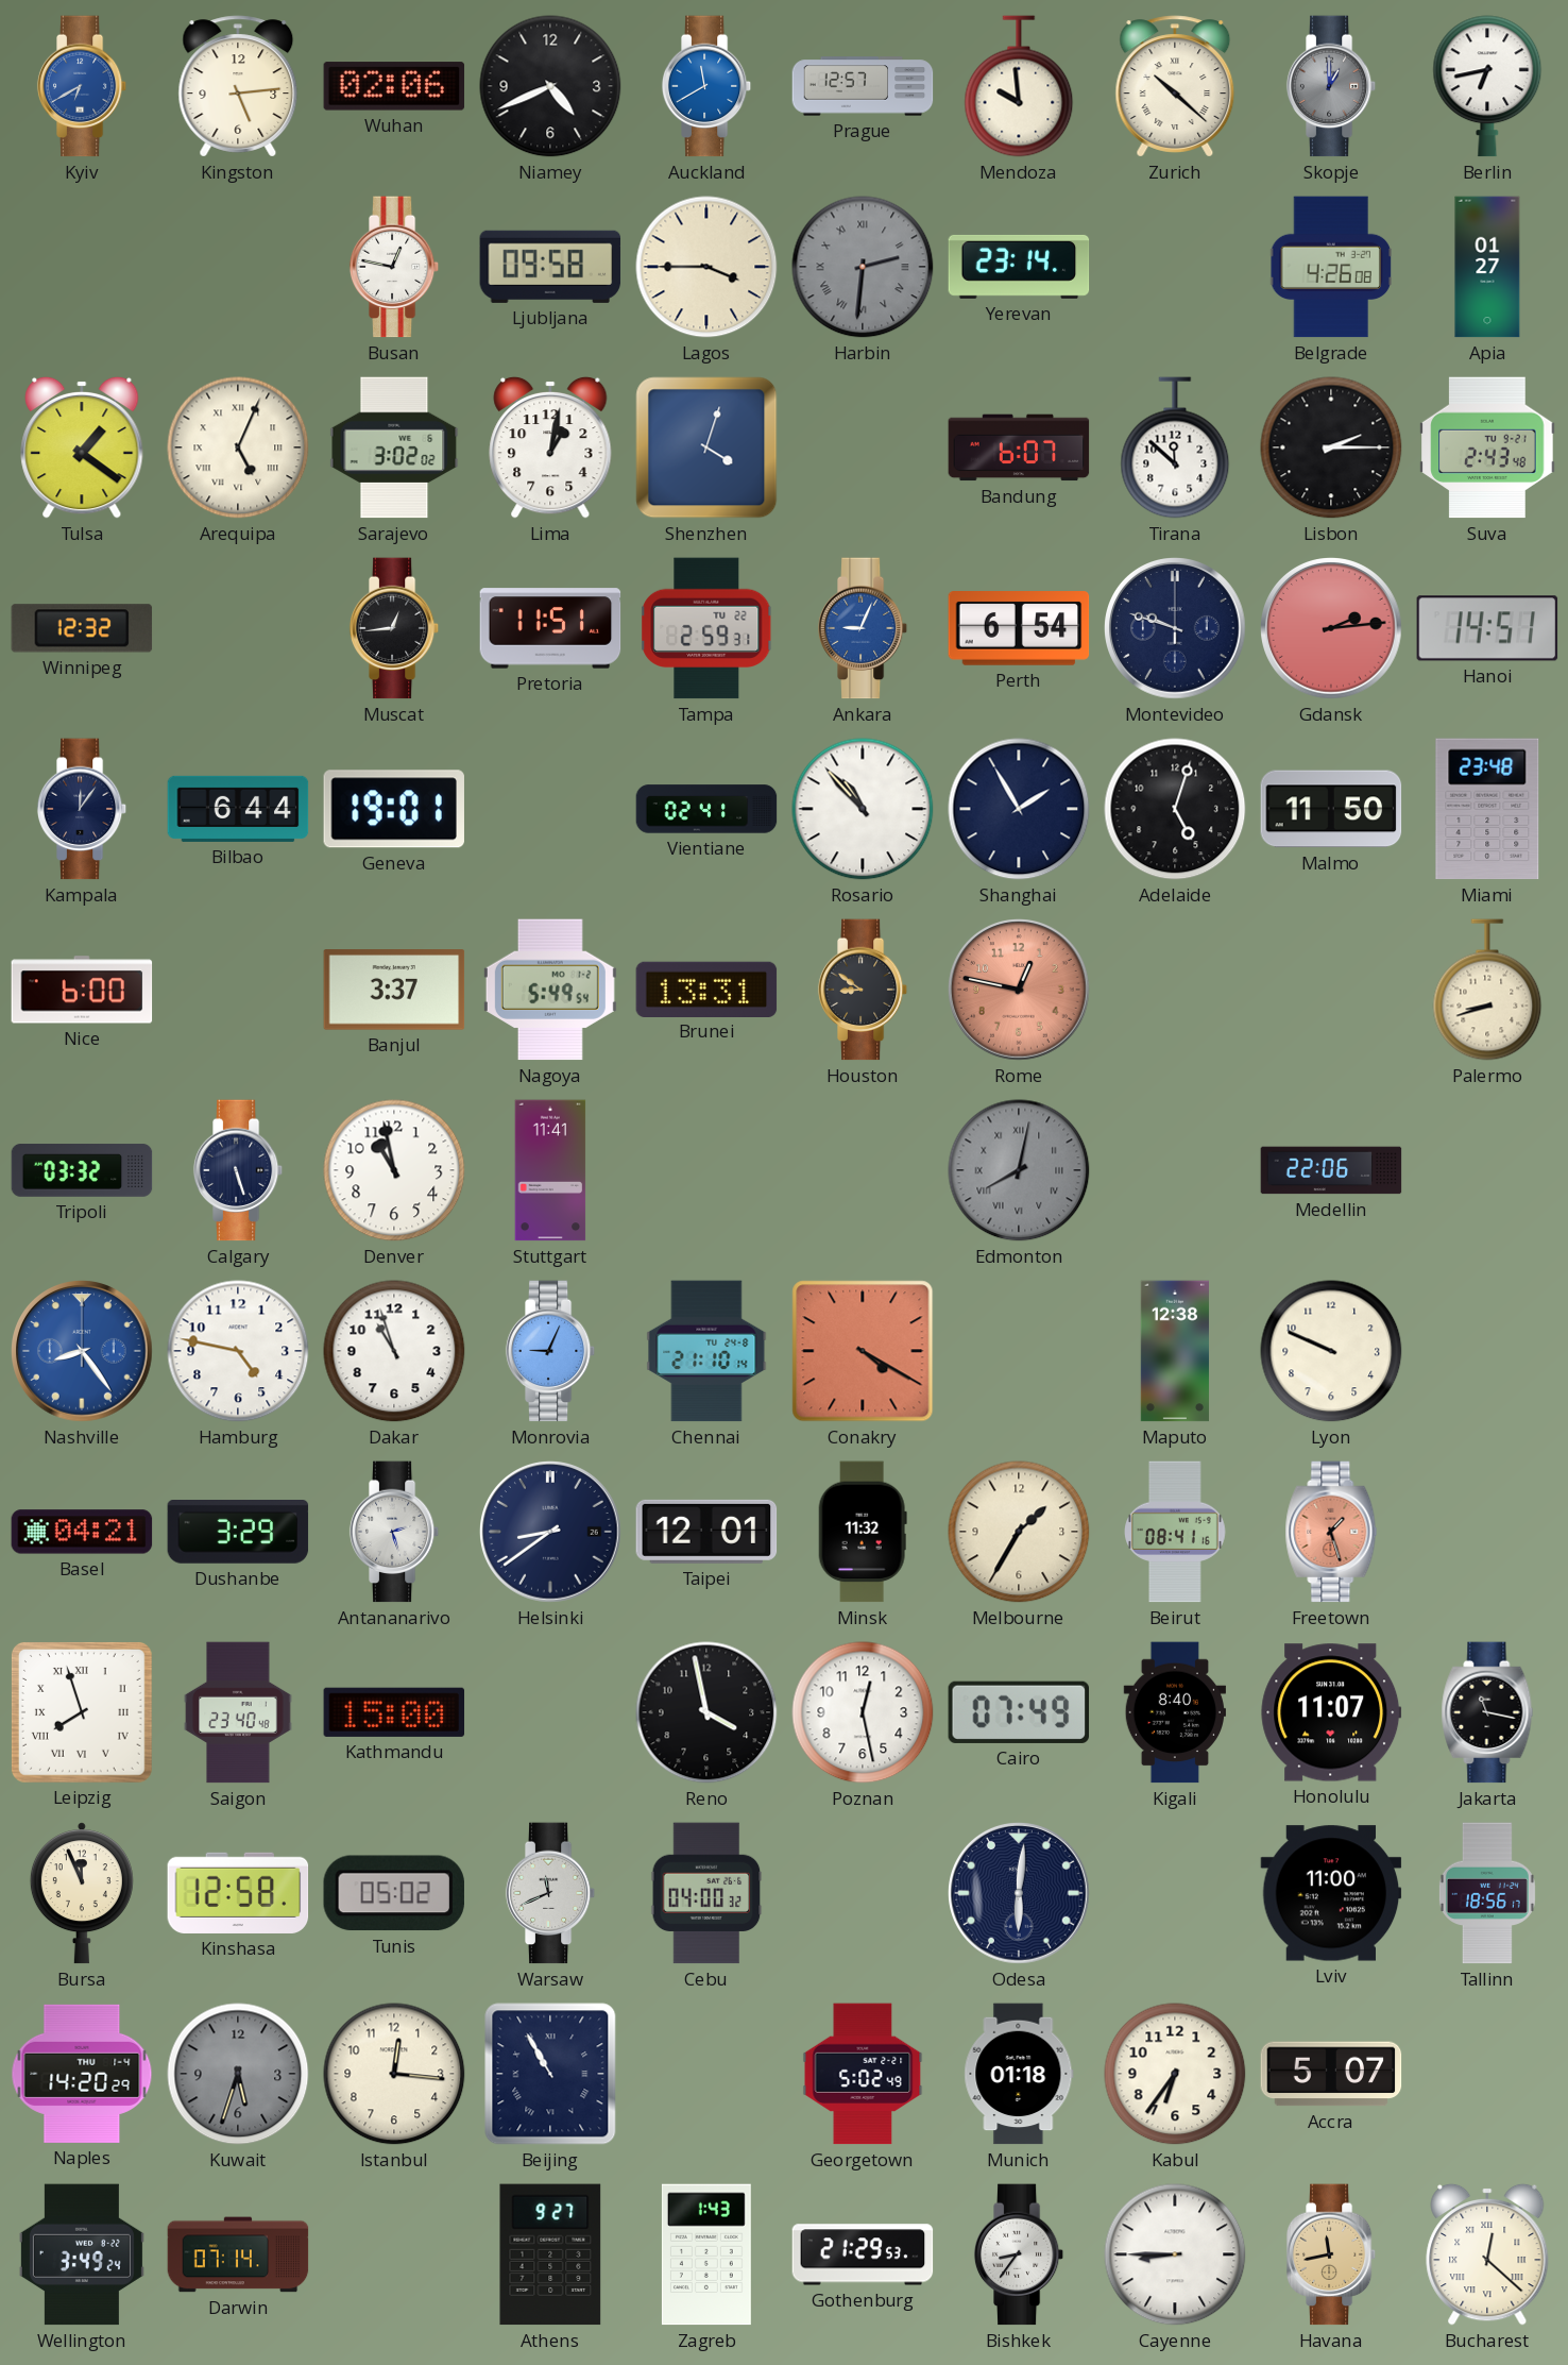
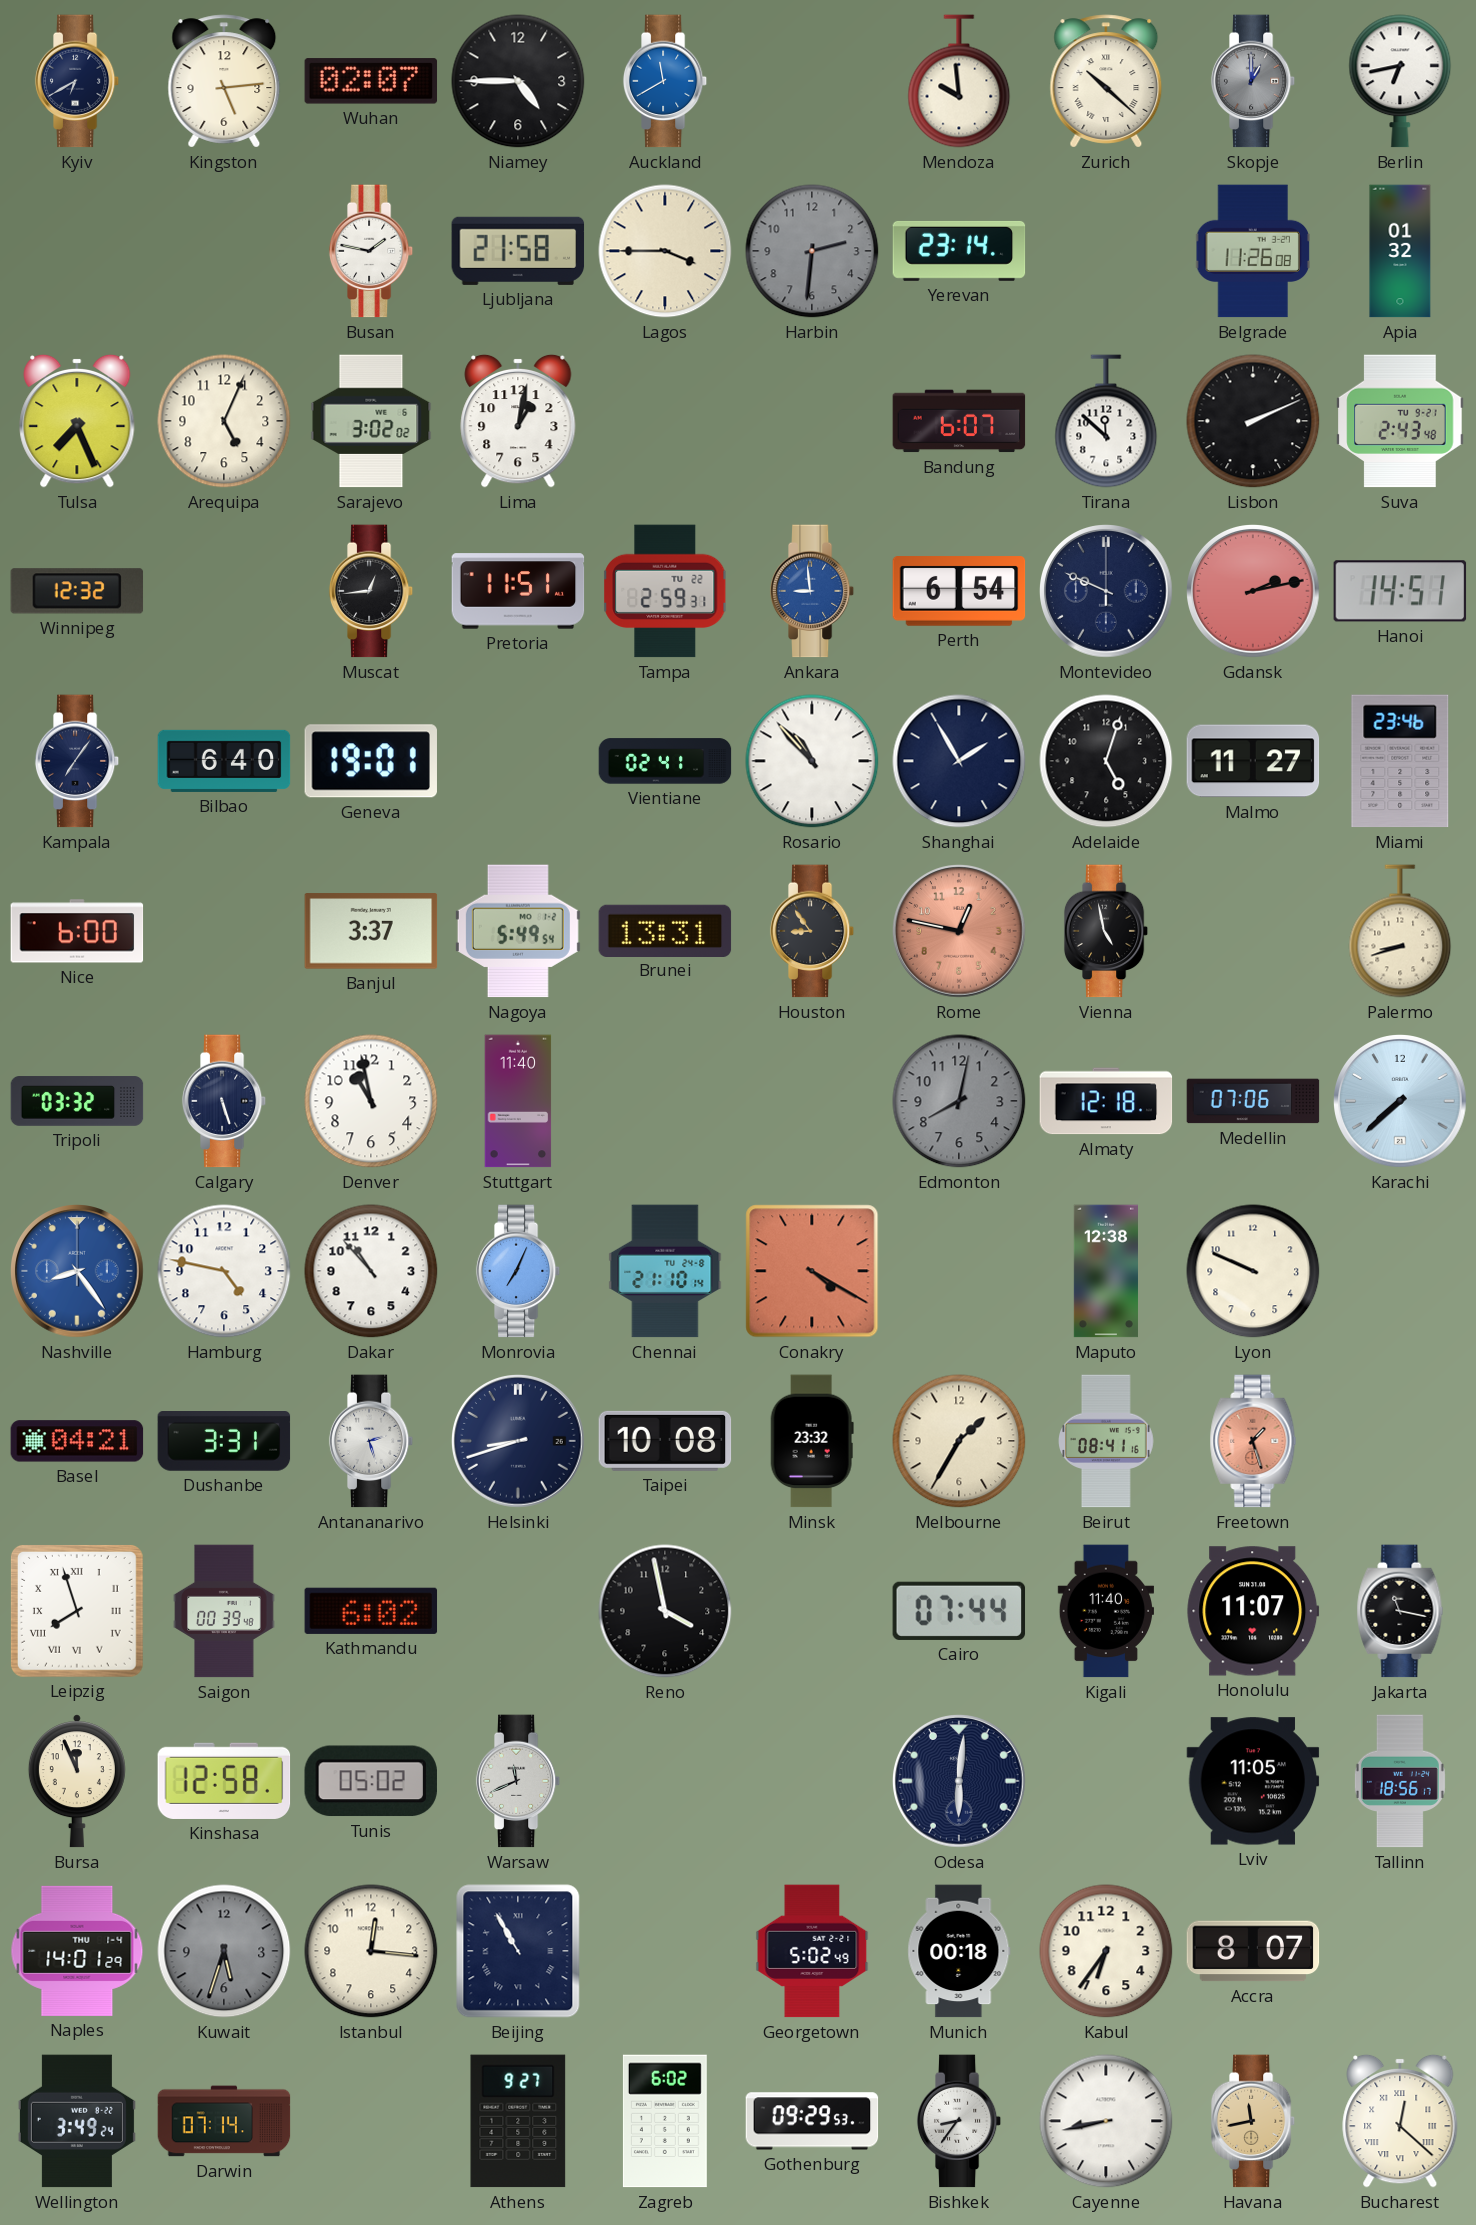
Kyiv dial: blue -> navy
Wuhan: 02:06 -> 02:07
Niamey: 4:41 -> 4:45
Prague: 12:57 -> none
Busan: 12:47 -> 1:47
Ljubljana: 09:58 -> 21:58
Harbin numerals: Roman -> Arabic
Belgrade: 4:26 -> 11:26
Apia: 01:27 -> 01:32
Tulsa: 1:21 -> 7:26
Arequipa numerals: Roman -> Arabic
Shenzhen: 4:03 -> none
Lisbon: 2:15 -> 2:11
Ankara: 9:04 -> 8:59
Montevideo: 9:48 -> 9:49
Gdansk: 2:14 -> 2:13
Kampala: 12:06 -> 7:06
Bilbao: 6:44 -> 6:40
Malmo: 11:50 -> 11:27
Miami: 23:48 -> 23:46
Houston: 8:51 -> 8:54
Vienna: none -> 4:58
Stuttgart: 11:41 -> 11:40
Edmonton numerals: Roman -> Arabic
Almaty: none -> 12:18
Medellin: 22:06 -> 07:06
Karachi: none -> 7:38
Dakar: 10:57 -> 10:53
Monrovia: 9:04 -> 7:04
Dushanbe: 3:29 -> 3:31
Helsinki: 8:39 -> 8:42
Taipei: 12:01 -> 10:08
Minsk: 11:32 -> 23:32
Saigon: 23:40 -> 00:39
Kathmandu: 15:00 -> 6:02
Poznan: 12:28 -> none
Cairo: 07:49 -> 07:44
Kigali: 8:40 -> 11:40
Cebu: 04:00 -> none
Lviv: 11:00 -> 11:05
Naples: 14:20 -> 14:01
Munich: 01:18 -> 00:18
Accra: 5:07 -> 8:07
Zagreb: 1:43 -> 6:02
Gothenburg: 21:29 -> 09:29
Cayenne: 8:45 -> 8:43
